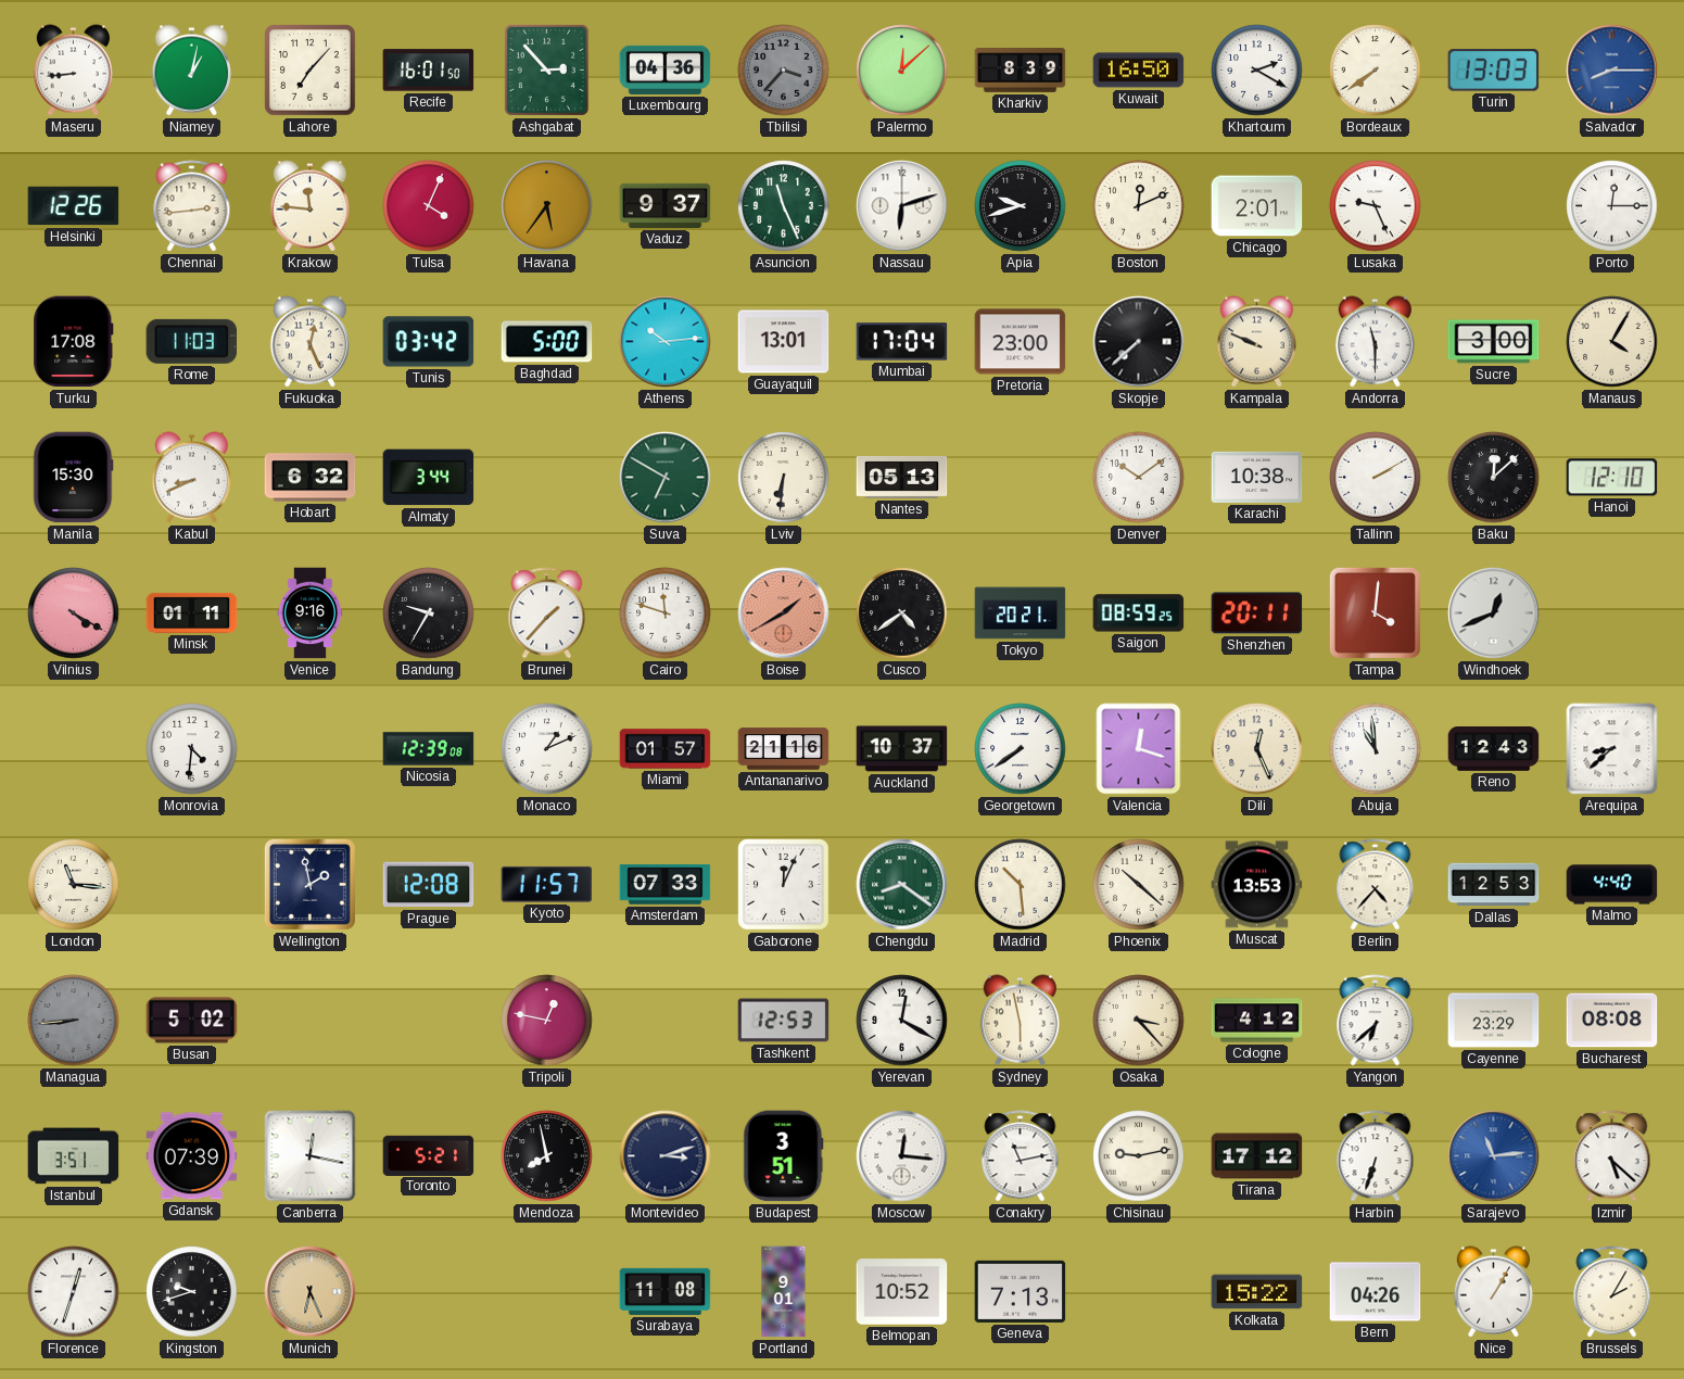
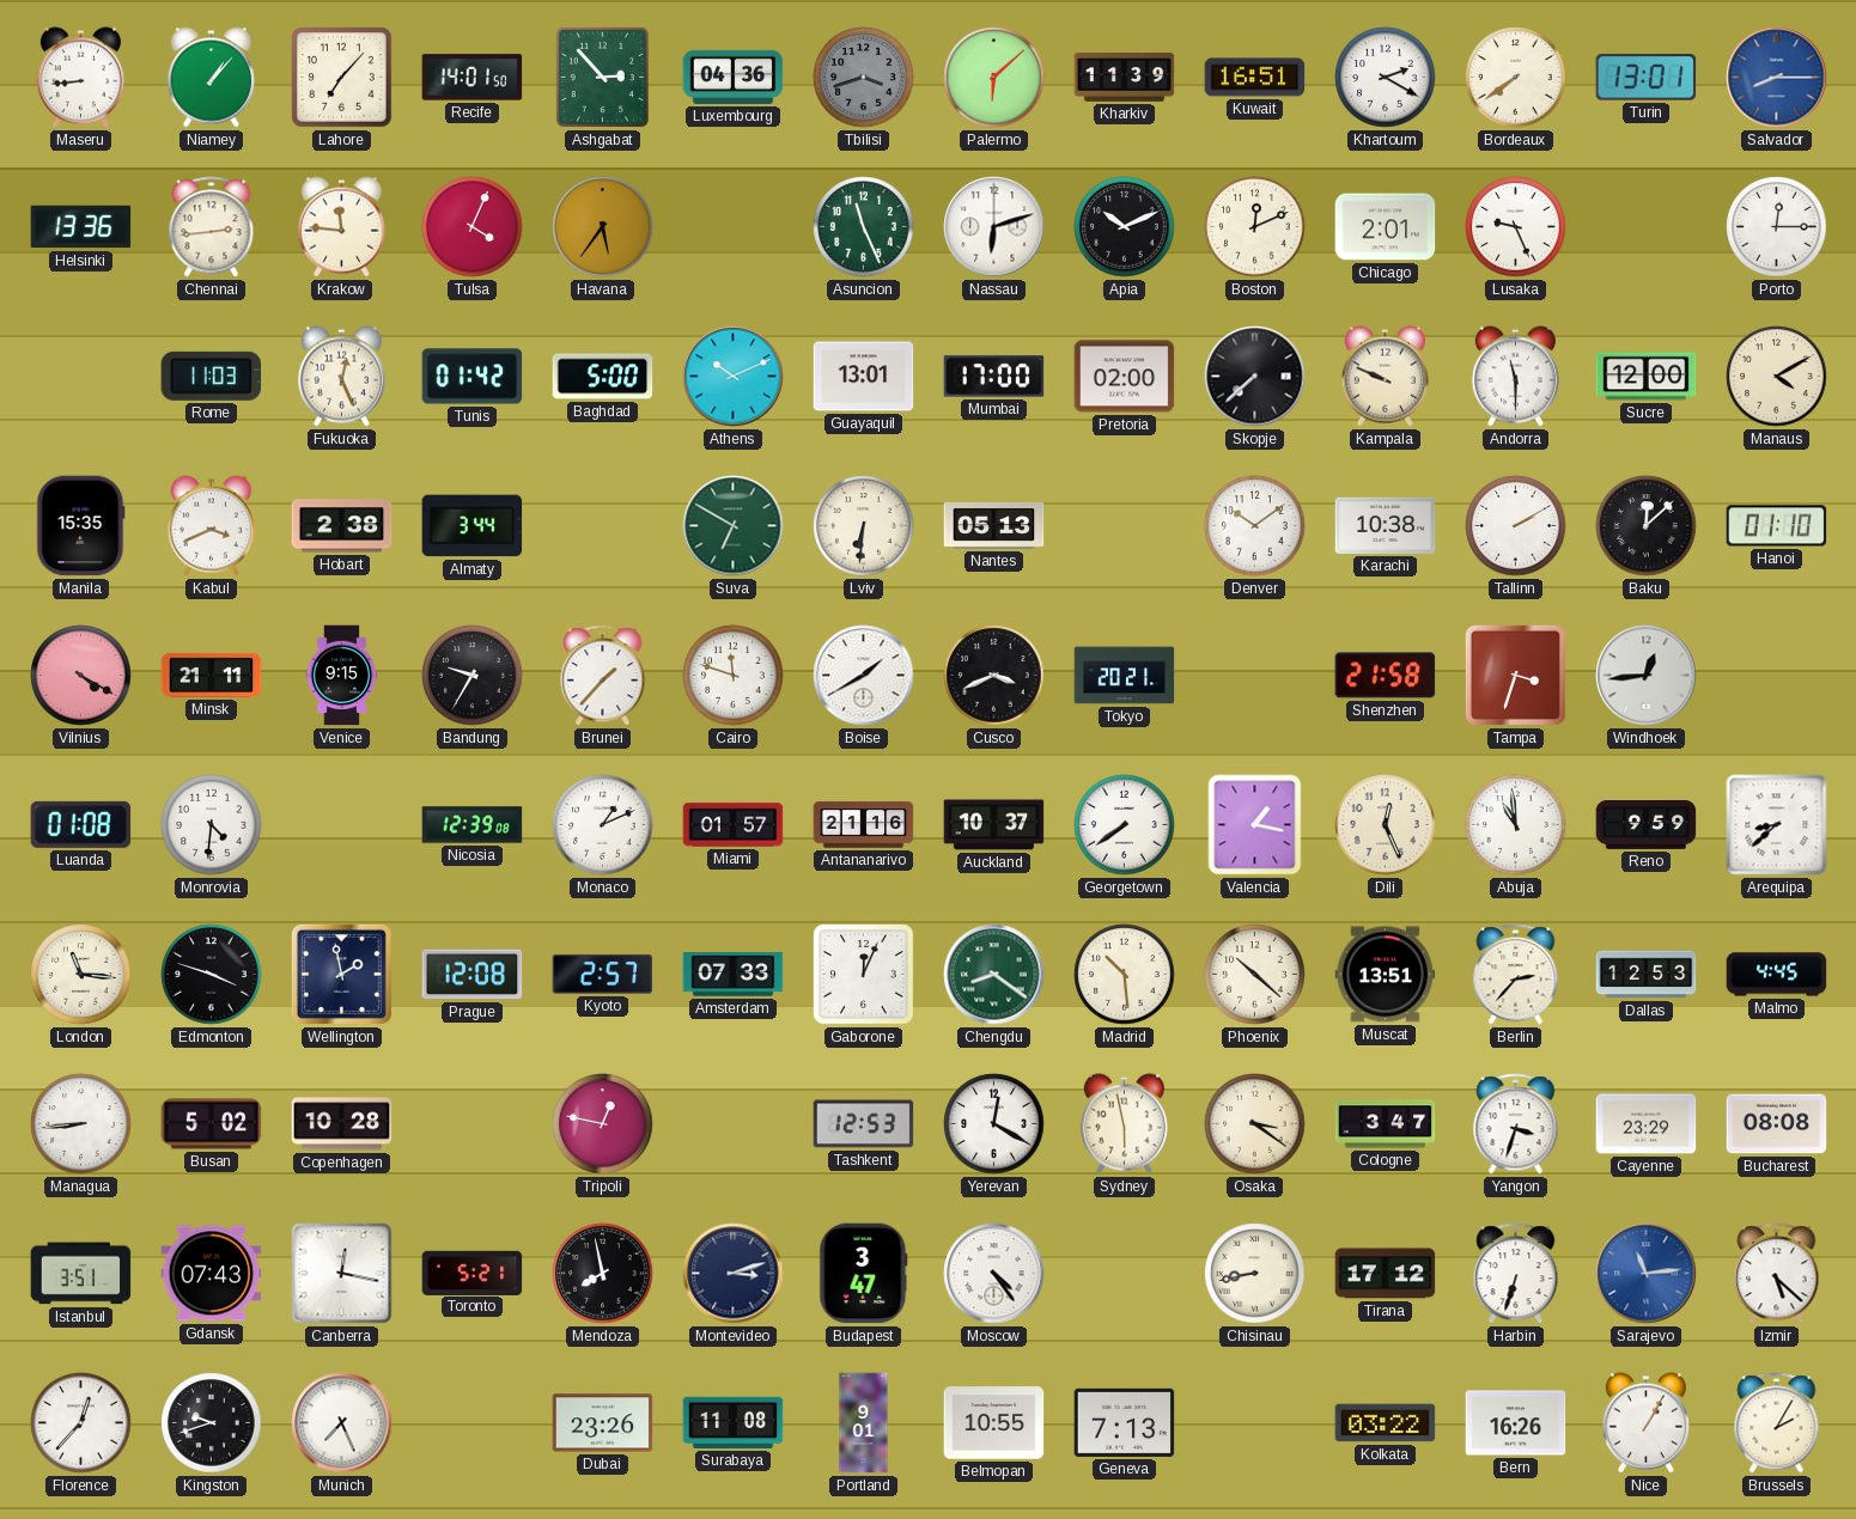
Niamey: 1:02 -> 1:07
Recife: 16:01 -> 14:01
Tbilisi: 3:37 -> 3:42
Palermo: 12:08 -> 6:08
Kharkiv: 8:39 -> 11:39
Kuwait: 16:50 -> 16:51
Turin: 13:03 -> 13:01
Helsinki: 12:26 -> 13:36
Vaduz: 9:37 -> none
Apia: 9:42 -> 10:11
Turku: 17:08 -> none
Tunis: 03:42 -> 01:42
Athens: 10:14 -> 10:11
Mumbai: 17:04 -> 17:00
Pretoria: 23:00 -> 02:00
Sucre: 3:00 -> 12:00
Manaus: 4:05 -> 4:10
Manila: 15:30 -> 15:35
Kabul: 8:41 -> 3:41
Hobart: 6:32 -> 2:38
Hanoi: 12:10 -> 01:10
Minsk: 01:11 -> 21:11
Venice: 9:16 -> 9:15
Boise dial: salmon -> white
Cusco: 4:39 -> 3:41
Saigon: 08:59 -> none
Shenzhen: 20:11 -> 21:58
Tampa: 4:01 -> 3:33
Windhoek: 12:41 -> 12:44
Luanda: none -> 01:08
Valencia: 12:18 -> 1:17
Reno: 12:43 -> 9:59
Edmonton: none -> 3:48
Kyoto: 11:57 -> 2:57
Muscat: 13:53 -> 13:51
Berlin: 4:37 -> 2:37
Malmo: 4:40 -> 4:45
Managua dial: grey -> white
Copenhagen: none -> 10:28
Osaka: 3:23 -> 3:21
Cologne: 4:12 -> 3:47
Yangon: 6:38 -> 3:33
Gdansk: 07:39 -> 07:43
Budapest: 3:51 -> 3:47
Moscow: 12:16 -> 4:24
Conakry: 11:13 -> none
Chisinau: 9:13 -> 8:43
Florence: 12:33 -> 12:37
Munich: 6:26 -> 7:26
Munich dial: champagne -> white
Dubai: none -> 23:26
Belmopan: 10:52 -> 10:55
Kolkata: 15:22 -> 03:22
Bern: 04:26 -> 16:26
